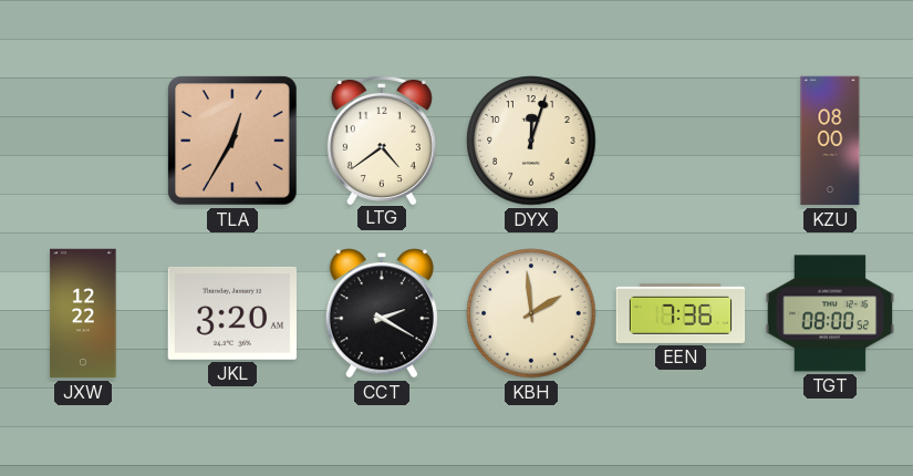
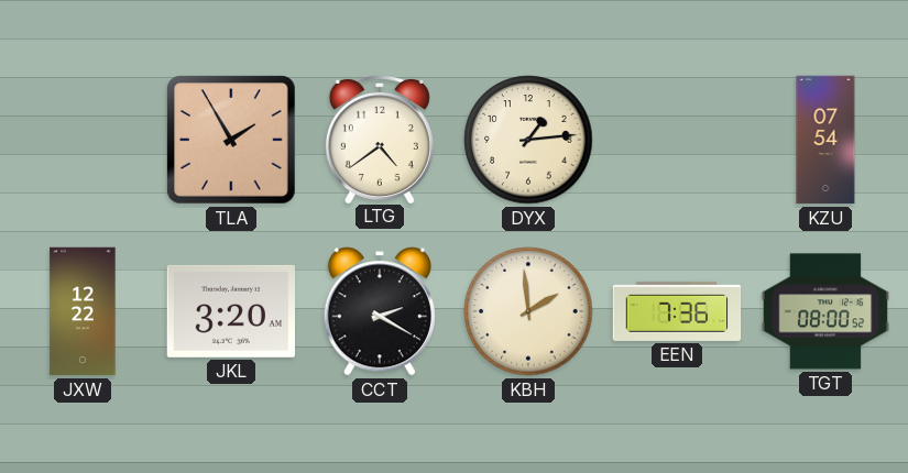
TLA: 12:35 -> 1:55
DYX: 12:03 -> 1:14
KZU: 08:00 -> 07:54
